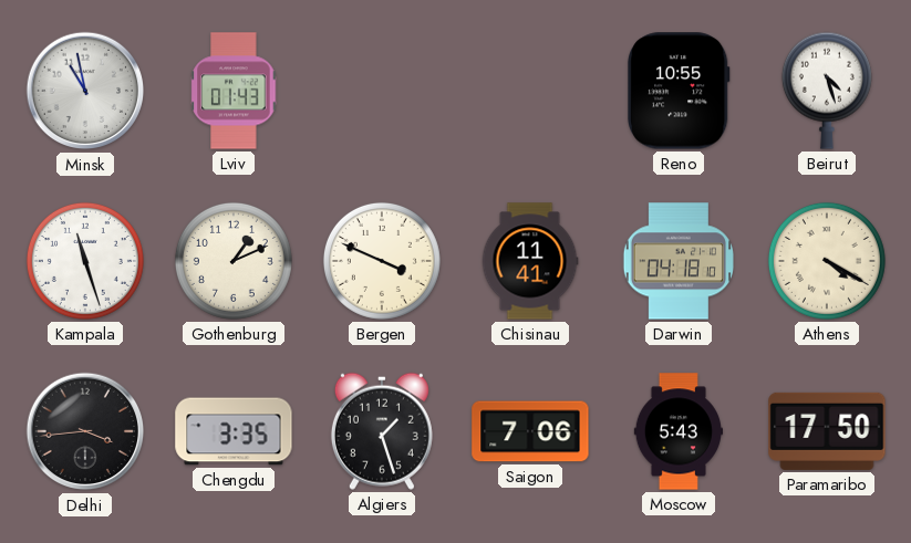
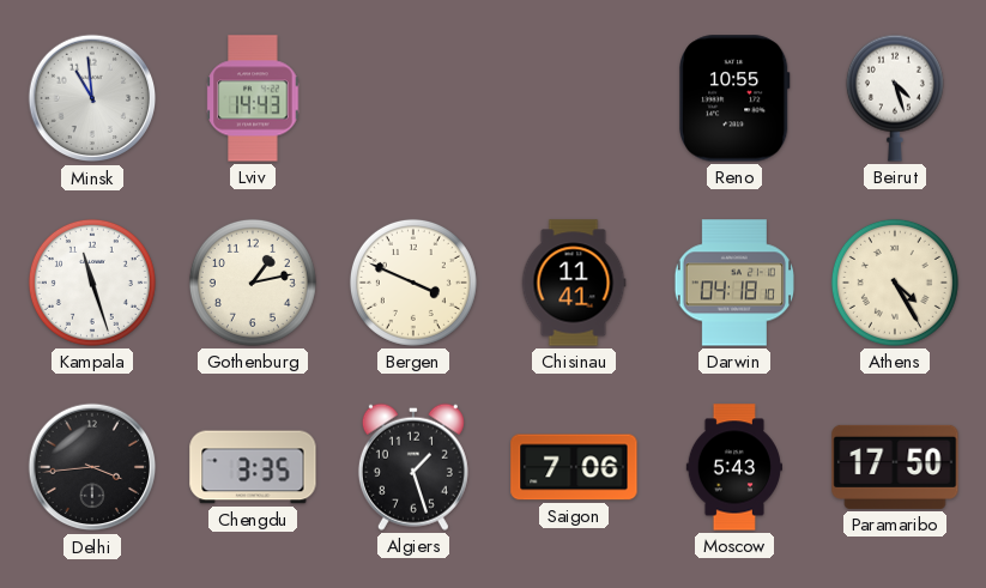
Minsk: 10:58 -> 10:59
Lviv: 01:43 -> 14:43
Gothenburg: 1:11 -> 1:13
Athens: 4:20 -> 4:25
